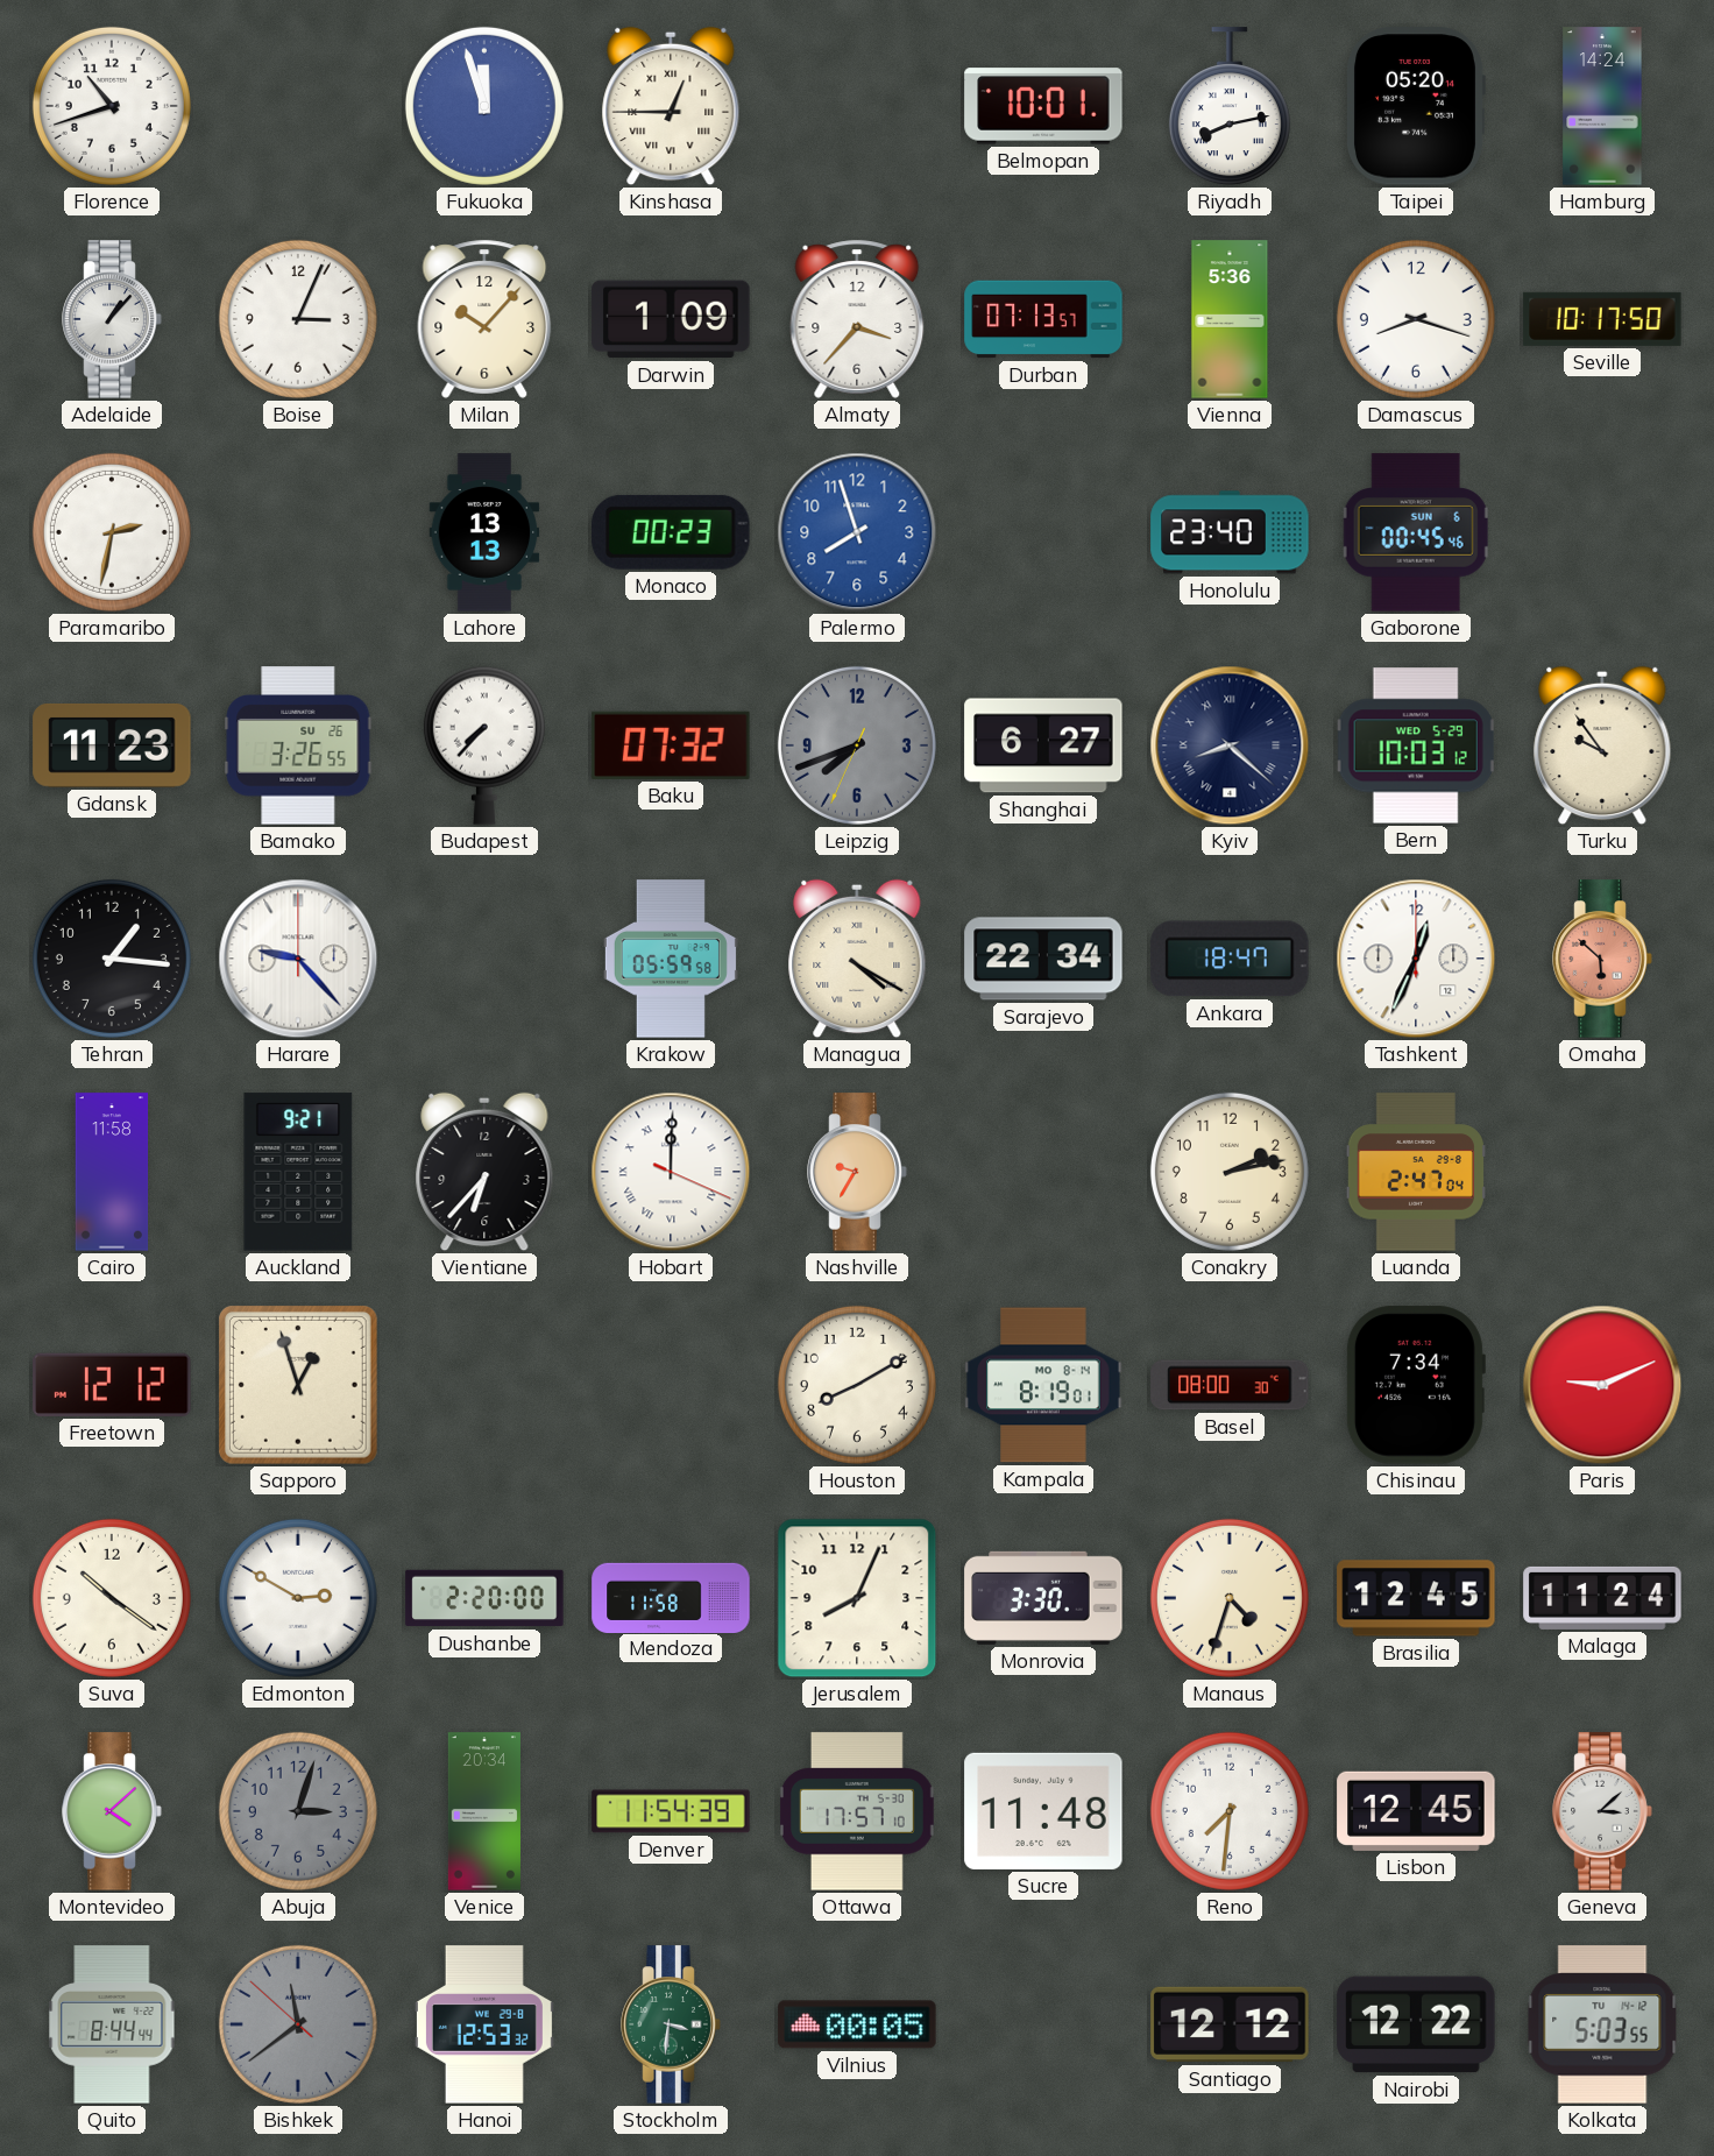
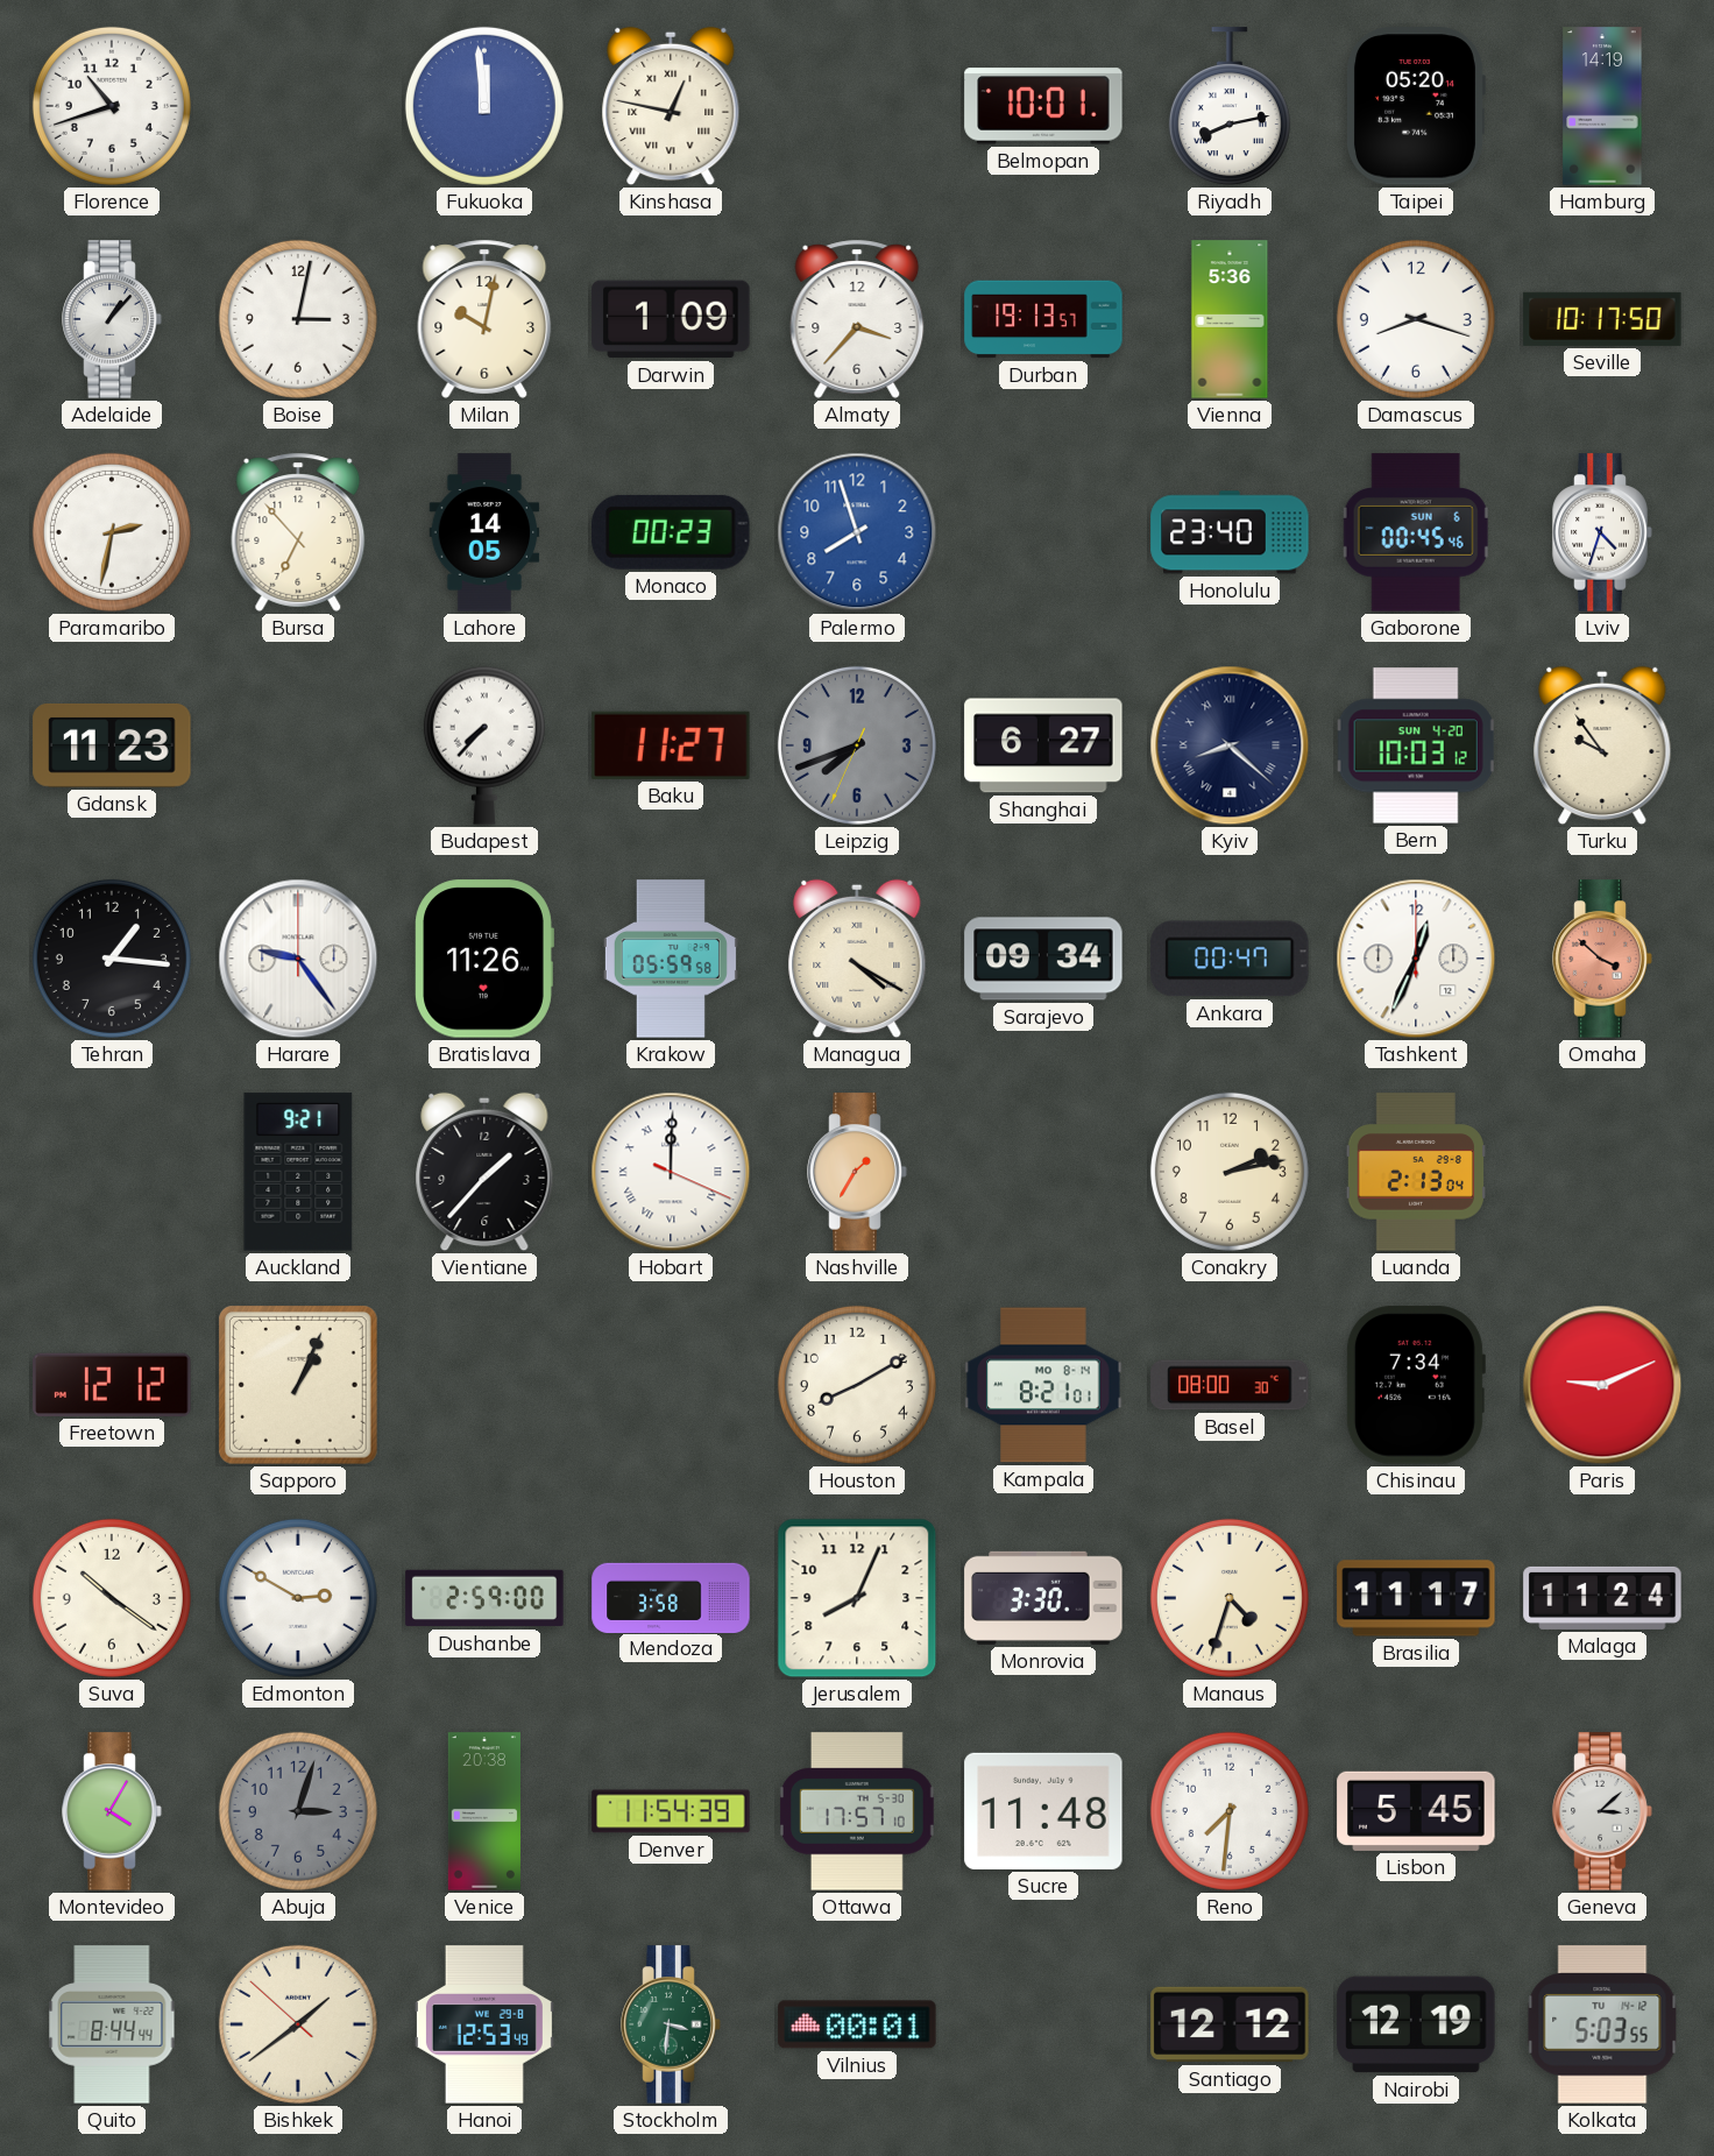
Fukuoka: 11:57 -> 11:59
Kinshasa: 12:45 -> 12:47
Hamburg: 14:24 -> 14:19
Boise: 3:04 -> 3:02
Milan: 10:07 -> 10:02
Durban: 07:13 -> 19:13
Bursa: none -> 6:53
Lahore: 13:13 -> 14:05
Lviv: none -> 4:33
Bamako: 3:26 -> none
Baku: 07:32 -> 11:27
Bern date: WED 5-29 -> SUN 4-20
Harare: 9:23 -> 9:24
Bratislava: none -> 11:26
Sarajevo: 22:34 -> 09:34
Ankara: 18:47 -> 00:47
Omaha: 5:52 -> 3:52
Cairo: 11:58 -> none
Vientiane: 6:37 -> 1:37
Nashville: 9:35 -> 1:35
Luanda: 2:47 -> 2:13
Sapporo: 12:57 -> 1:04
Kampala: 8:19 -> 8:21
Dushanbe: 2:20 -> 2:59
Mendoza: 11:58 -> 3:58
Brasilia: 12:45 -> 11:17
Montevideo: 4:08 -> 4:05
Venice: 20:34 -> 20:38
Lisbon: 12:45 -> 5:45
Bishkek: 11:38 -> 1:38
Bishkek dial: grey -> cream
Hanoi: 12:53:32 -> 12:53:49
Vilnius: 00:05 -> 00:01
Nairobi: 12:22 -> 12:19
